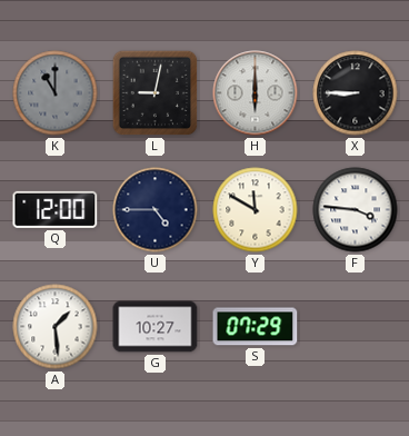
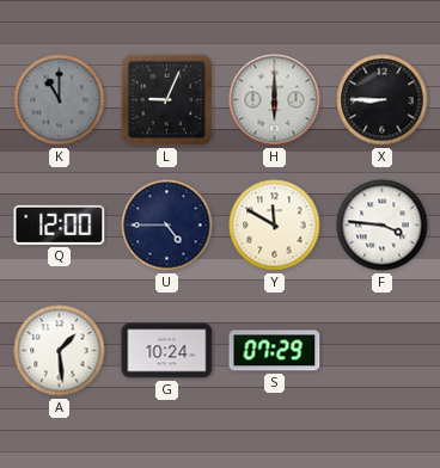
L: 9:02 -> 9:04
G: 10:27 -> 10:24
